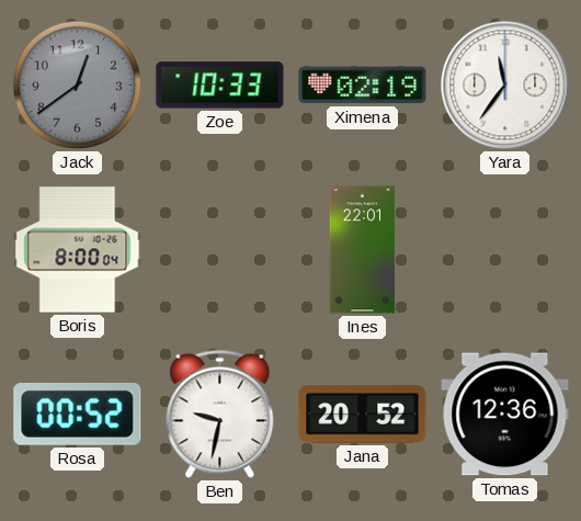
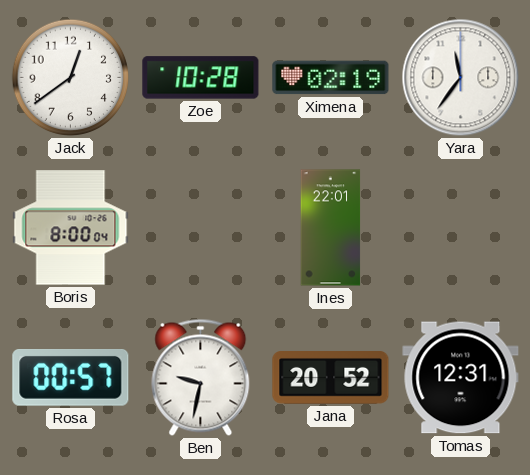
Jack dial: grey -> white
Zoe: 10:33 -> 10:28
Rosa: 00:52 -> 00:57
Tomas: 12:36 -> 12:31
